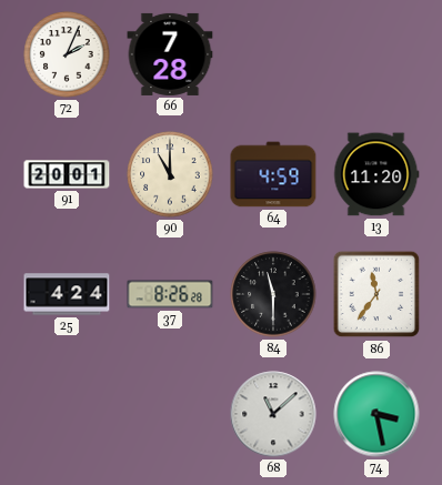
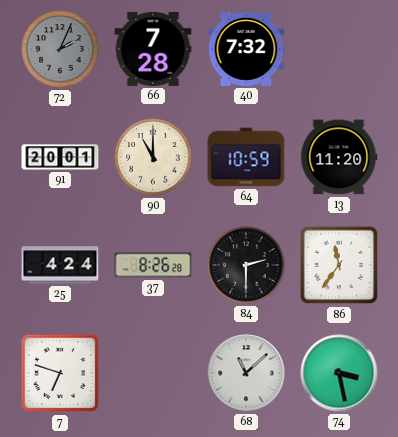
72 dial: white -> grey
40: none -> 7:32
64: 4:59 -> 10:59
84: 11:30 -> 2:30
7: none -> 6:48
